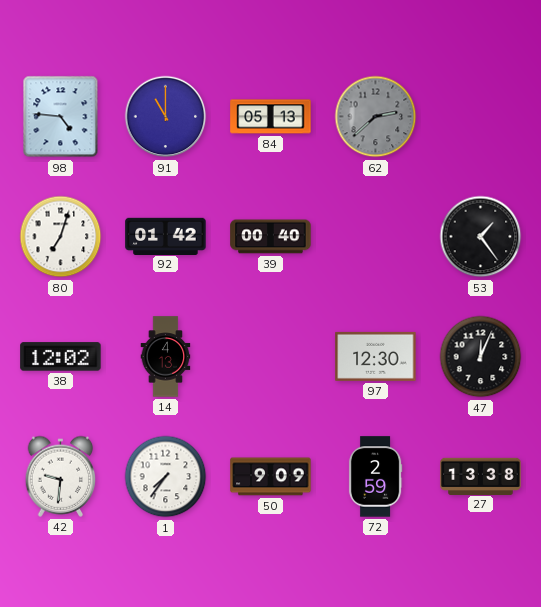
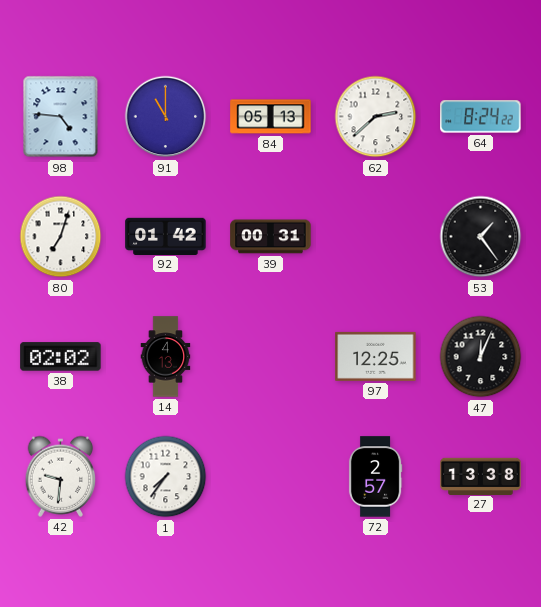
62 dial: grey -> white
64: none -> 8:24
39: 00:40 -> 00:31
38: 12:02 -> 02:02
97: 12:30 -> 12:25
50: 9:09 -> none
72: 2:59 -> 2:57
